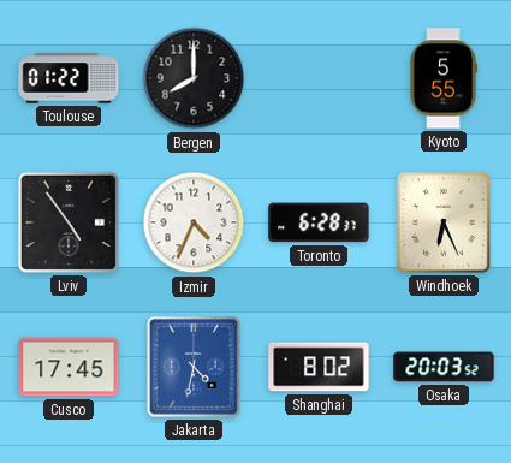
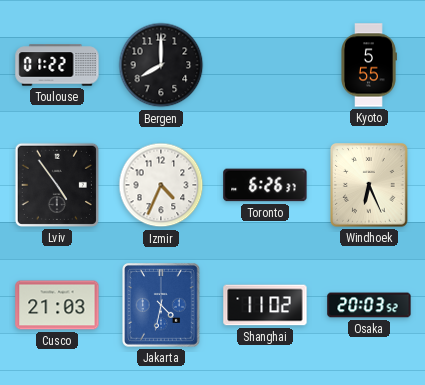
Toronto: 6:28 -> 6:26
Cusco: 17:45 -> 21:03
Shanghai: 8:02 -> 11:02
